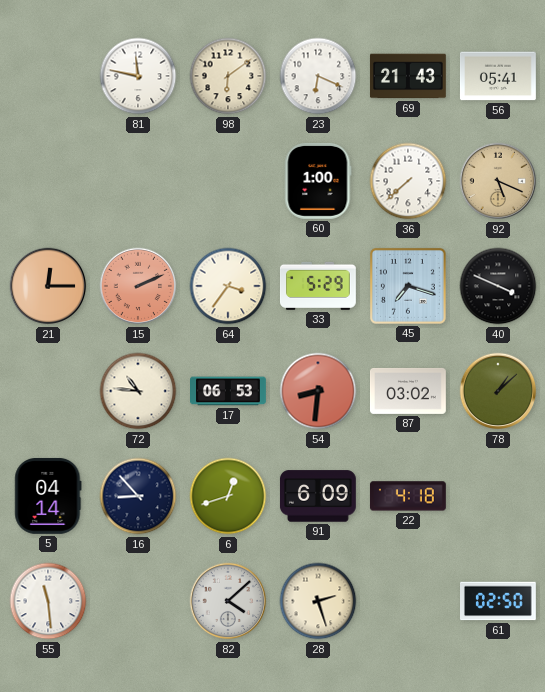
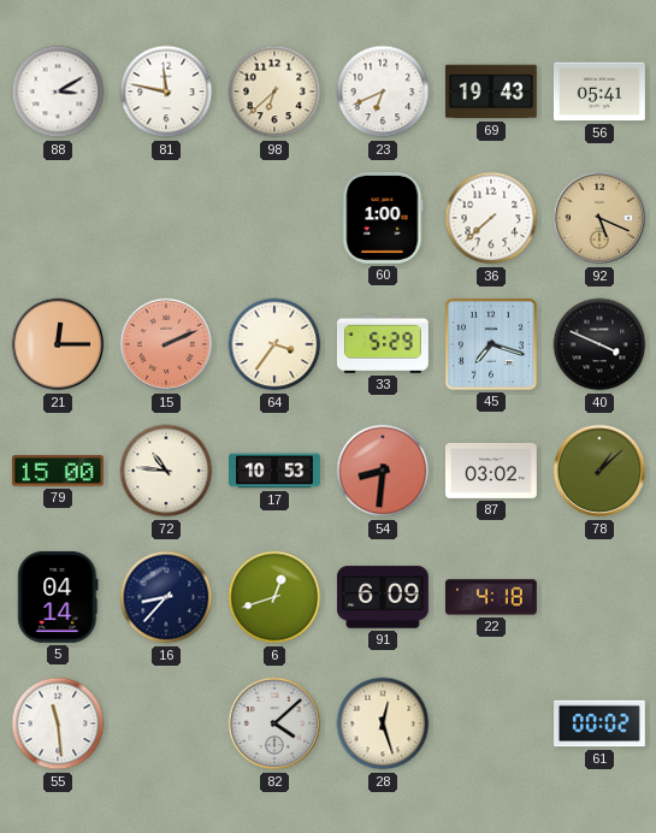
88: none -> 3:10
98: 6:09 -> 6:38
23: 6:19 -> 6:41
69: 21:43 -> 19:43
79: none -> 15:00
17: 06:53 -> 10:53
16: 8:53 -> 8:37
28: 2:27 -> 12:27
61: 02:50 -> 00:02
